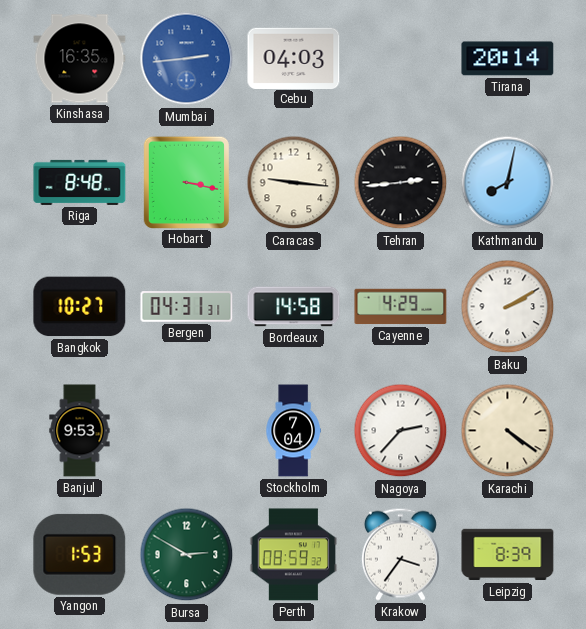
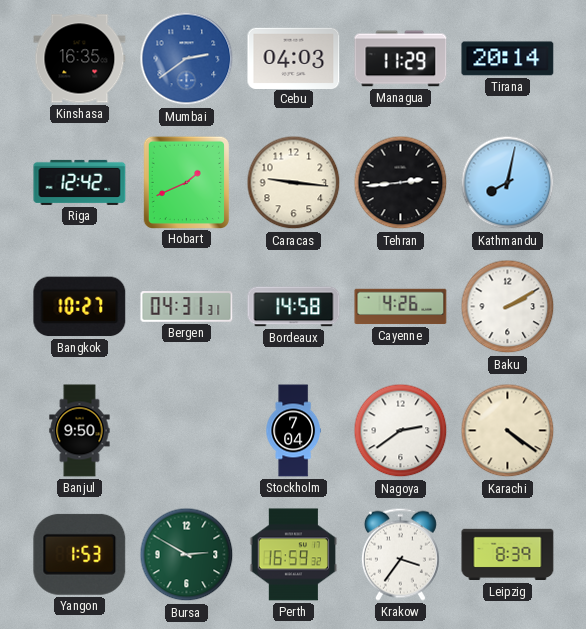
Mumbai: 2:44 -> 2:39
Managua: none -> 11:29
Riga: 8:48 -> 12:42
Hobart: 3:17 -> 1:41
Cayenne: 4:29 -> 4:26
Banjul: 9:53 -> 9:50
Nagoya: 2:37 -> 2:39
Perth: 08:59 -> 16:59
